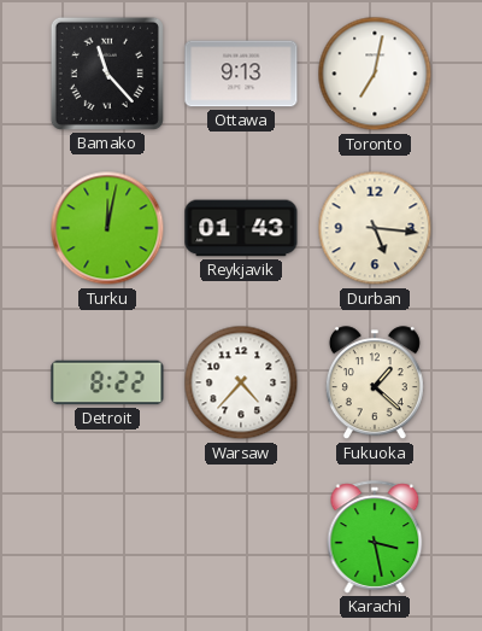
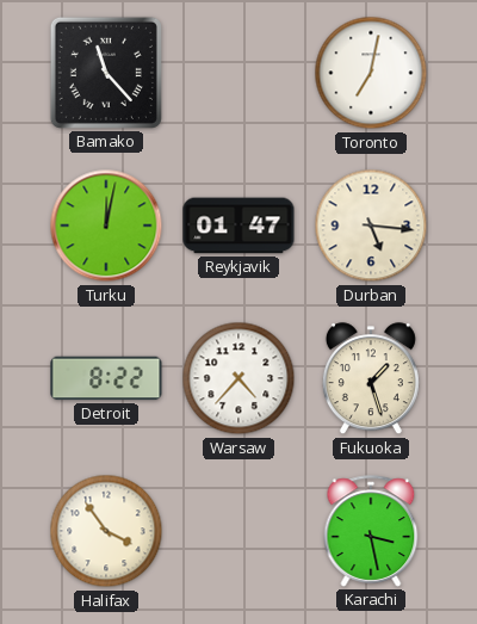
Ottawa: 9:13 -> none
Reykjavik: 01:43 -> 01:47
Fukuoka: 1:22 -> 1:27
Halifax: none -> 3:54
